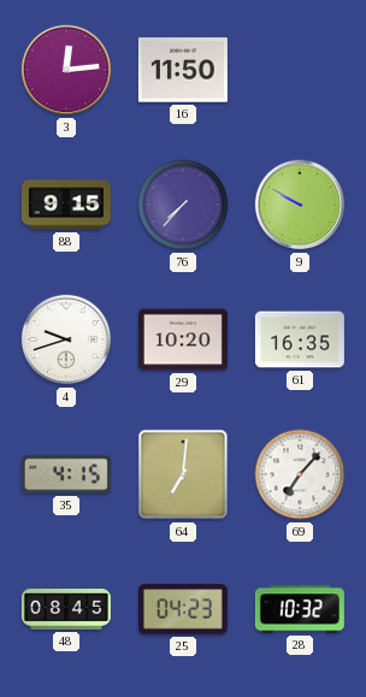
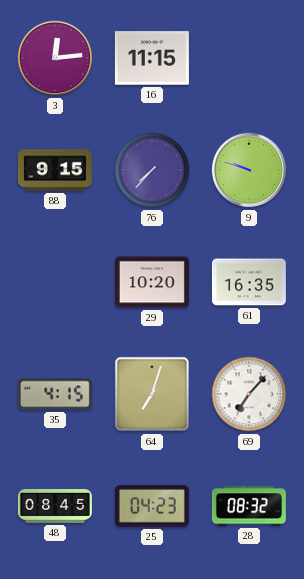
16: 11:50 -> 11:15
9: 9:50 -> 9:48
4: 9:42 -> none
64: 7:01 -> 7:03
28: 10:32 -> 08:32
